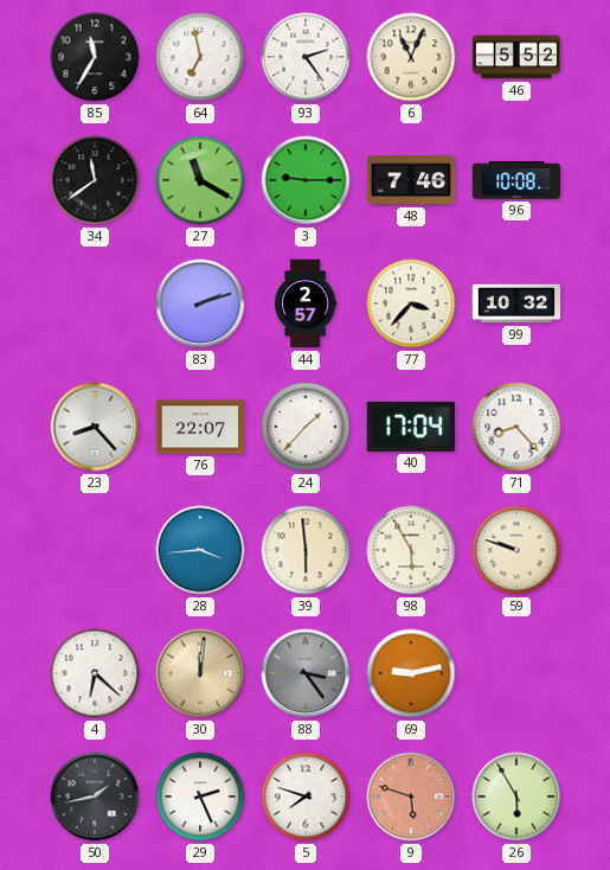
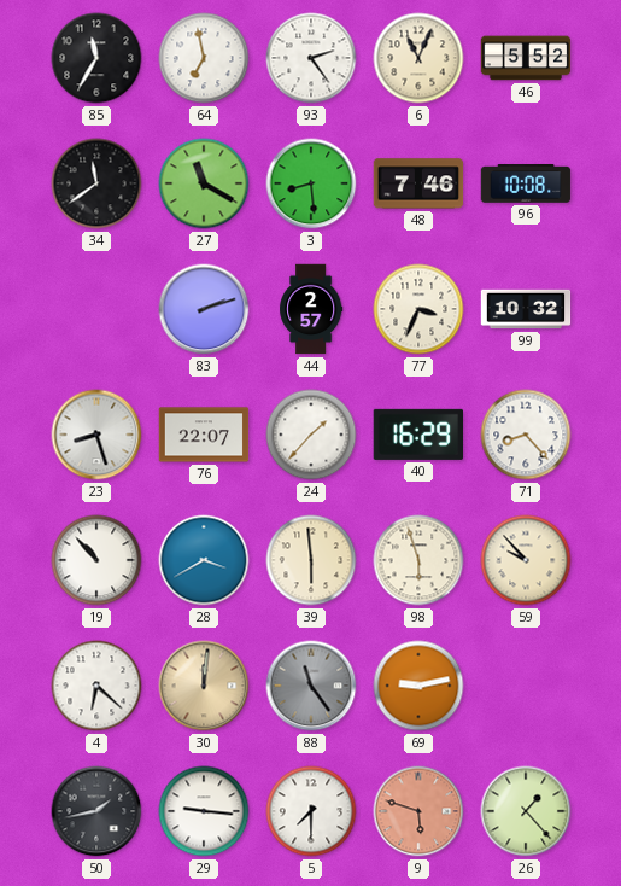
3: 9:15 -> 8:29
77: 3:37 -> 3:34
23: 8:23 -> 8:27
40: 17:04 -> 16:29
19: none -> 10:53
28: 3:44 -> 3:40
98: 5:55 -> 5:57
59: 9:48 -> 9:53
88: 3:24 -> 11:24
29: 2:26 -> 9:16
5: 7:48 -> 7:30
26: 5:55 -> 1:23
